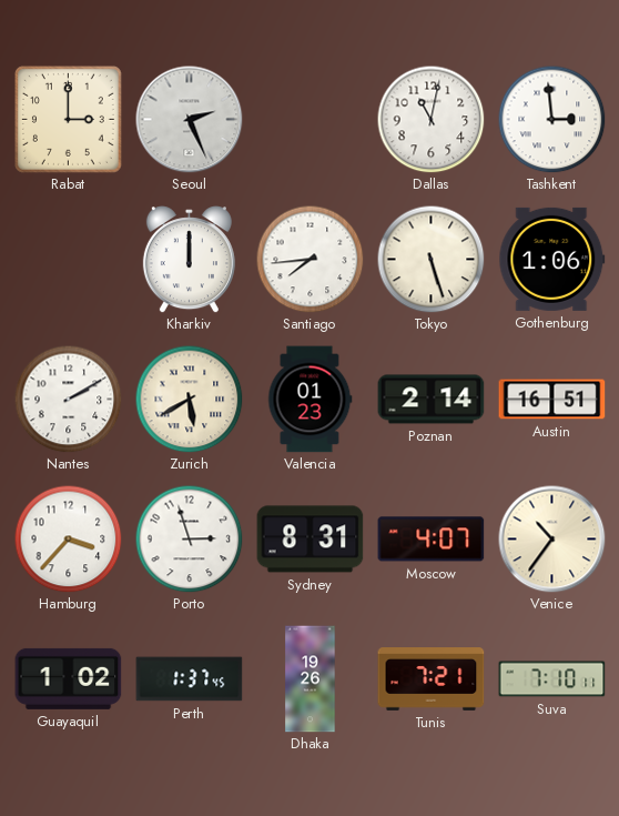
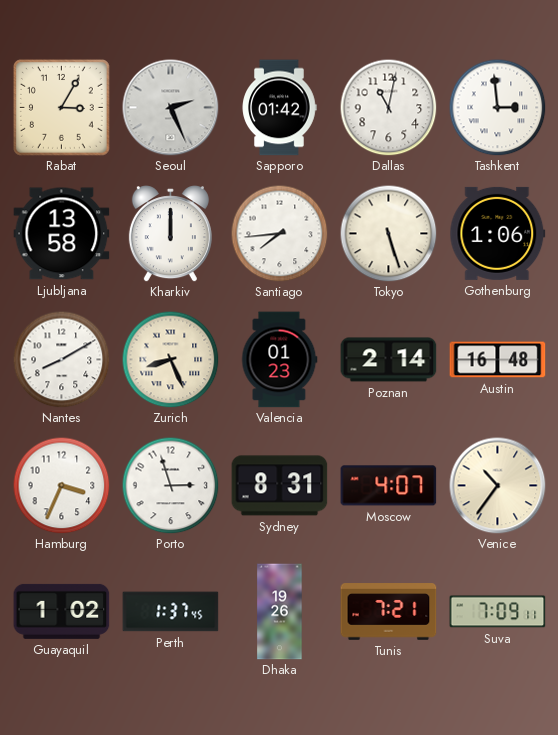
Rabat: 3:00 -> 3:05
Sapporo: none -> 01:42
Ljubljana: none -> 13:58
Nantes: 2:10 -> 8:10
Zurich: 5:40 -> 8:26
Austin: 16:51 -> 16:48
Hamburg: 3:37 -> 3:34
Suva: 7:10 -> 7:09
